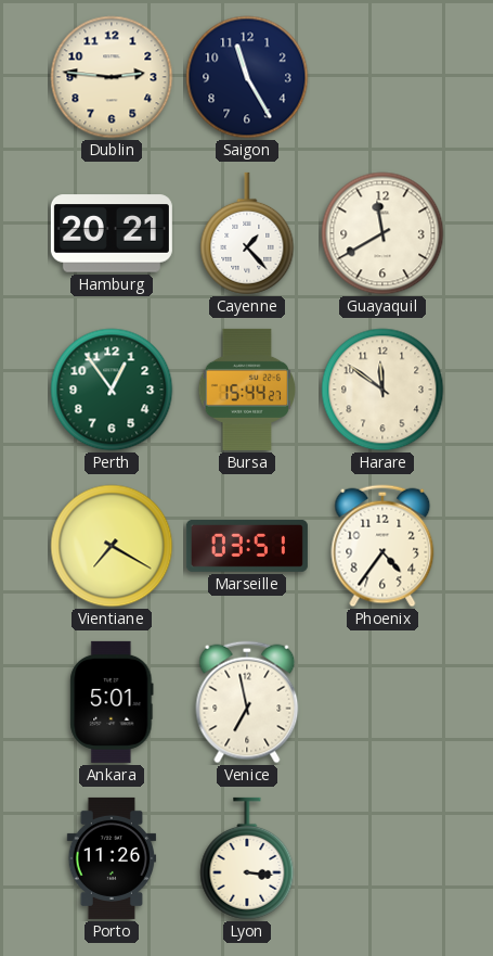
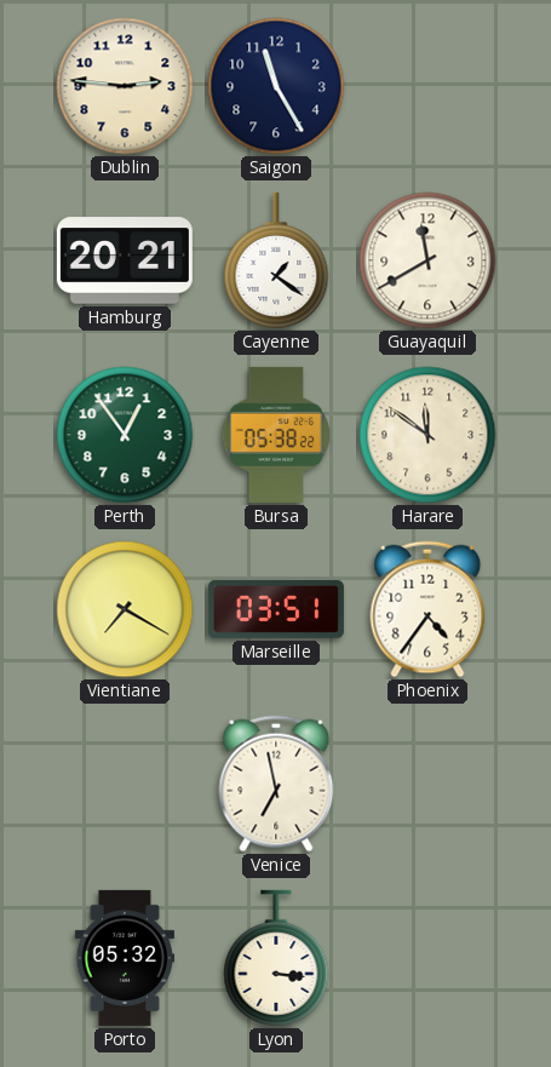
Cayenne: 1:23 -> 1:21
Bursa: 15:44 -> 05:38
Ankara: 5:01 -> none
Porto: 11:26 -> 05:32
